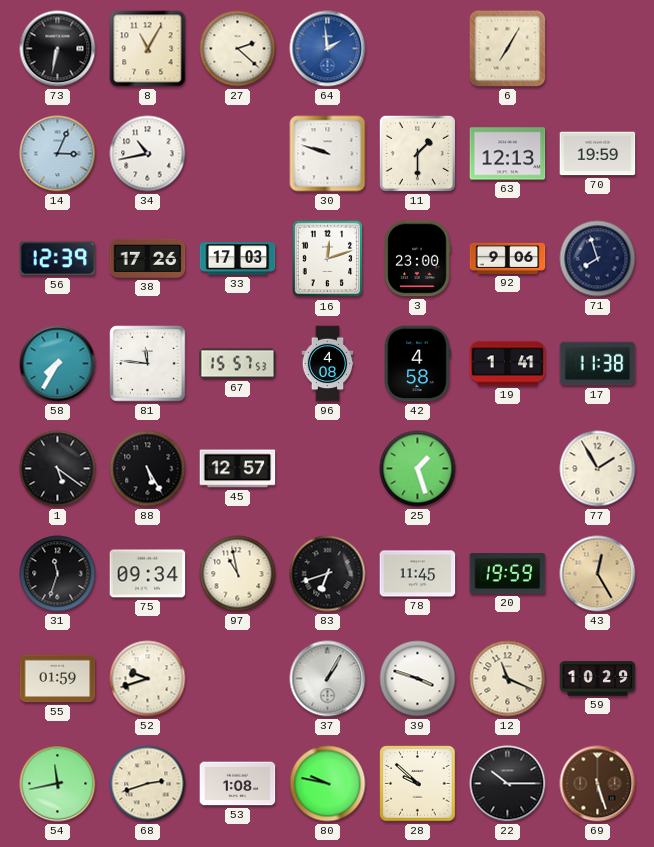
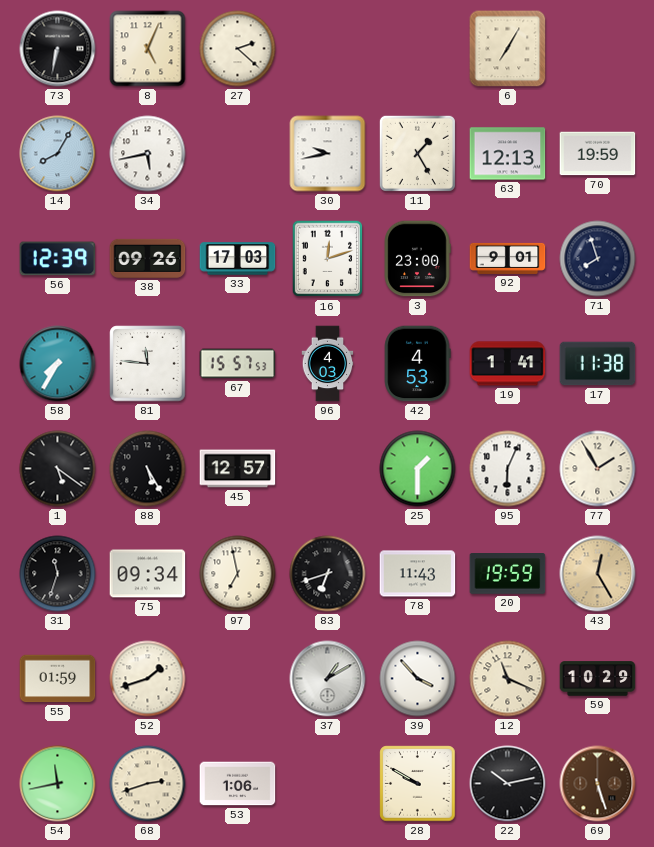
8: 11:05 -> 5:04
64: 1:59 -> none
14: 3:04 -> 8:05
34: 10:43 -> 5:43
30: 9:48 -> 9:43
11: 1:30 -> 1:25
38: 17:26 -> 09:26
92: 9:06 -> 9:01
96: 4:08 -> 4:03
42: 4:58 -> 4:53
25: 1:27 -> 1:30
95: none -> 6:04
97: 10:58 -> 6:58
78: 11:45 -> 11:43
52: 9:42 -> 1:42
37: 1:05 -> 1:10
39: 3:48 -> 3:53
53: 1:08 -> 1:06
80: 9:47 -> none
28: 9:52 -> 9:50
22: 10:15 -> 10:13
